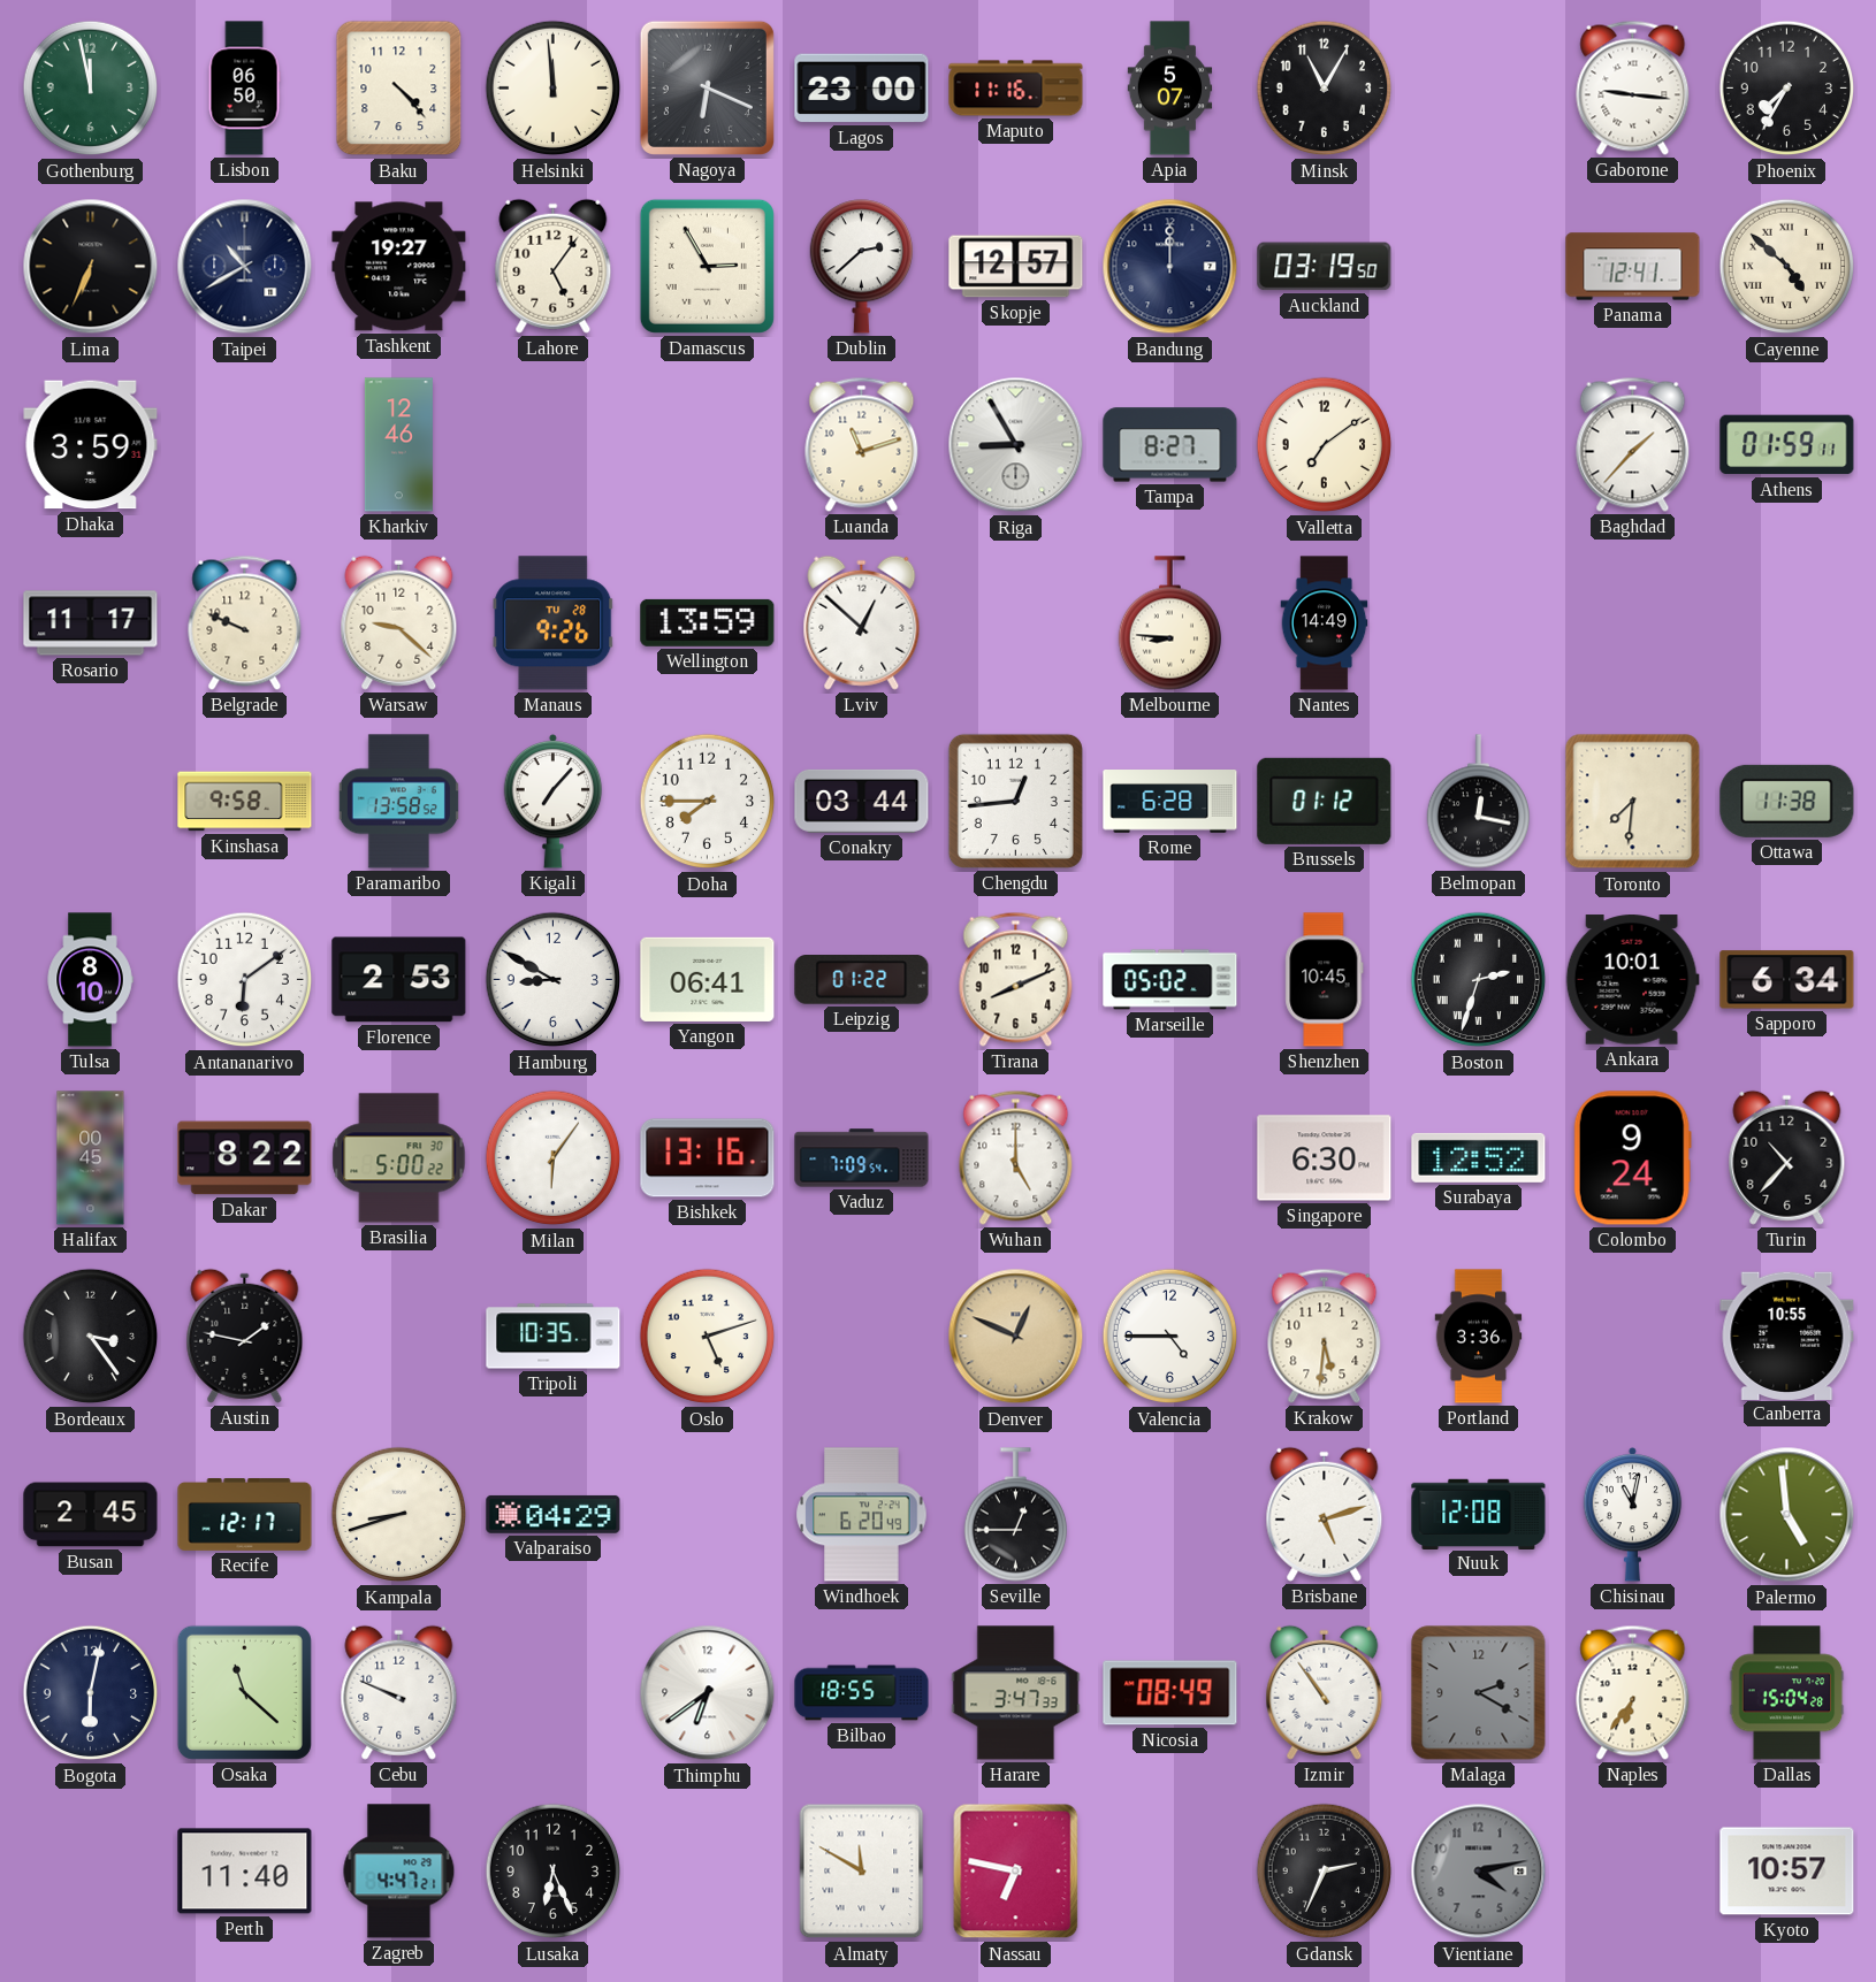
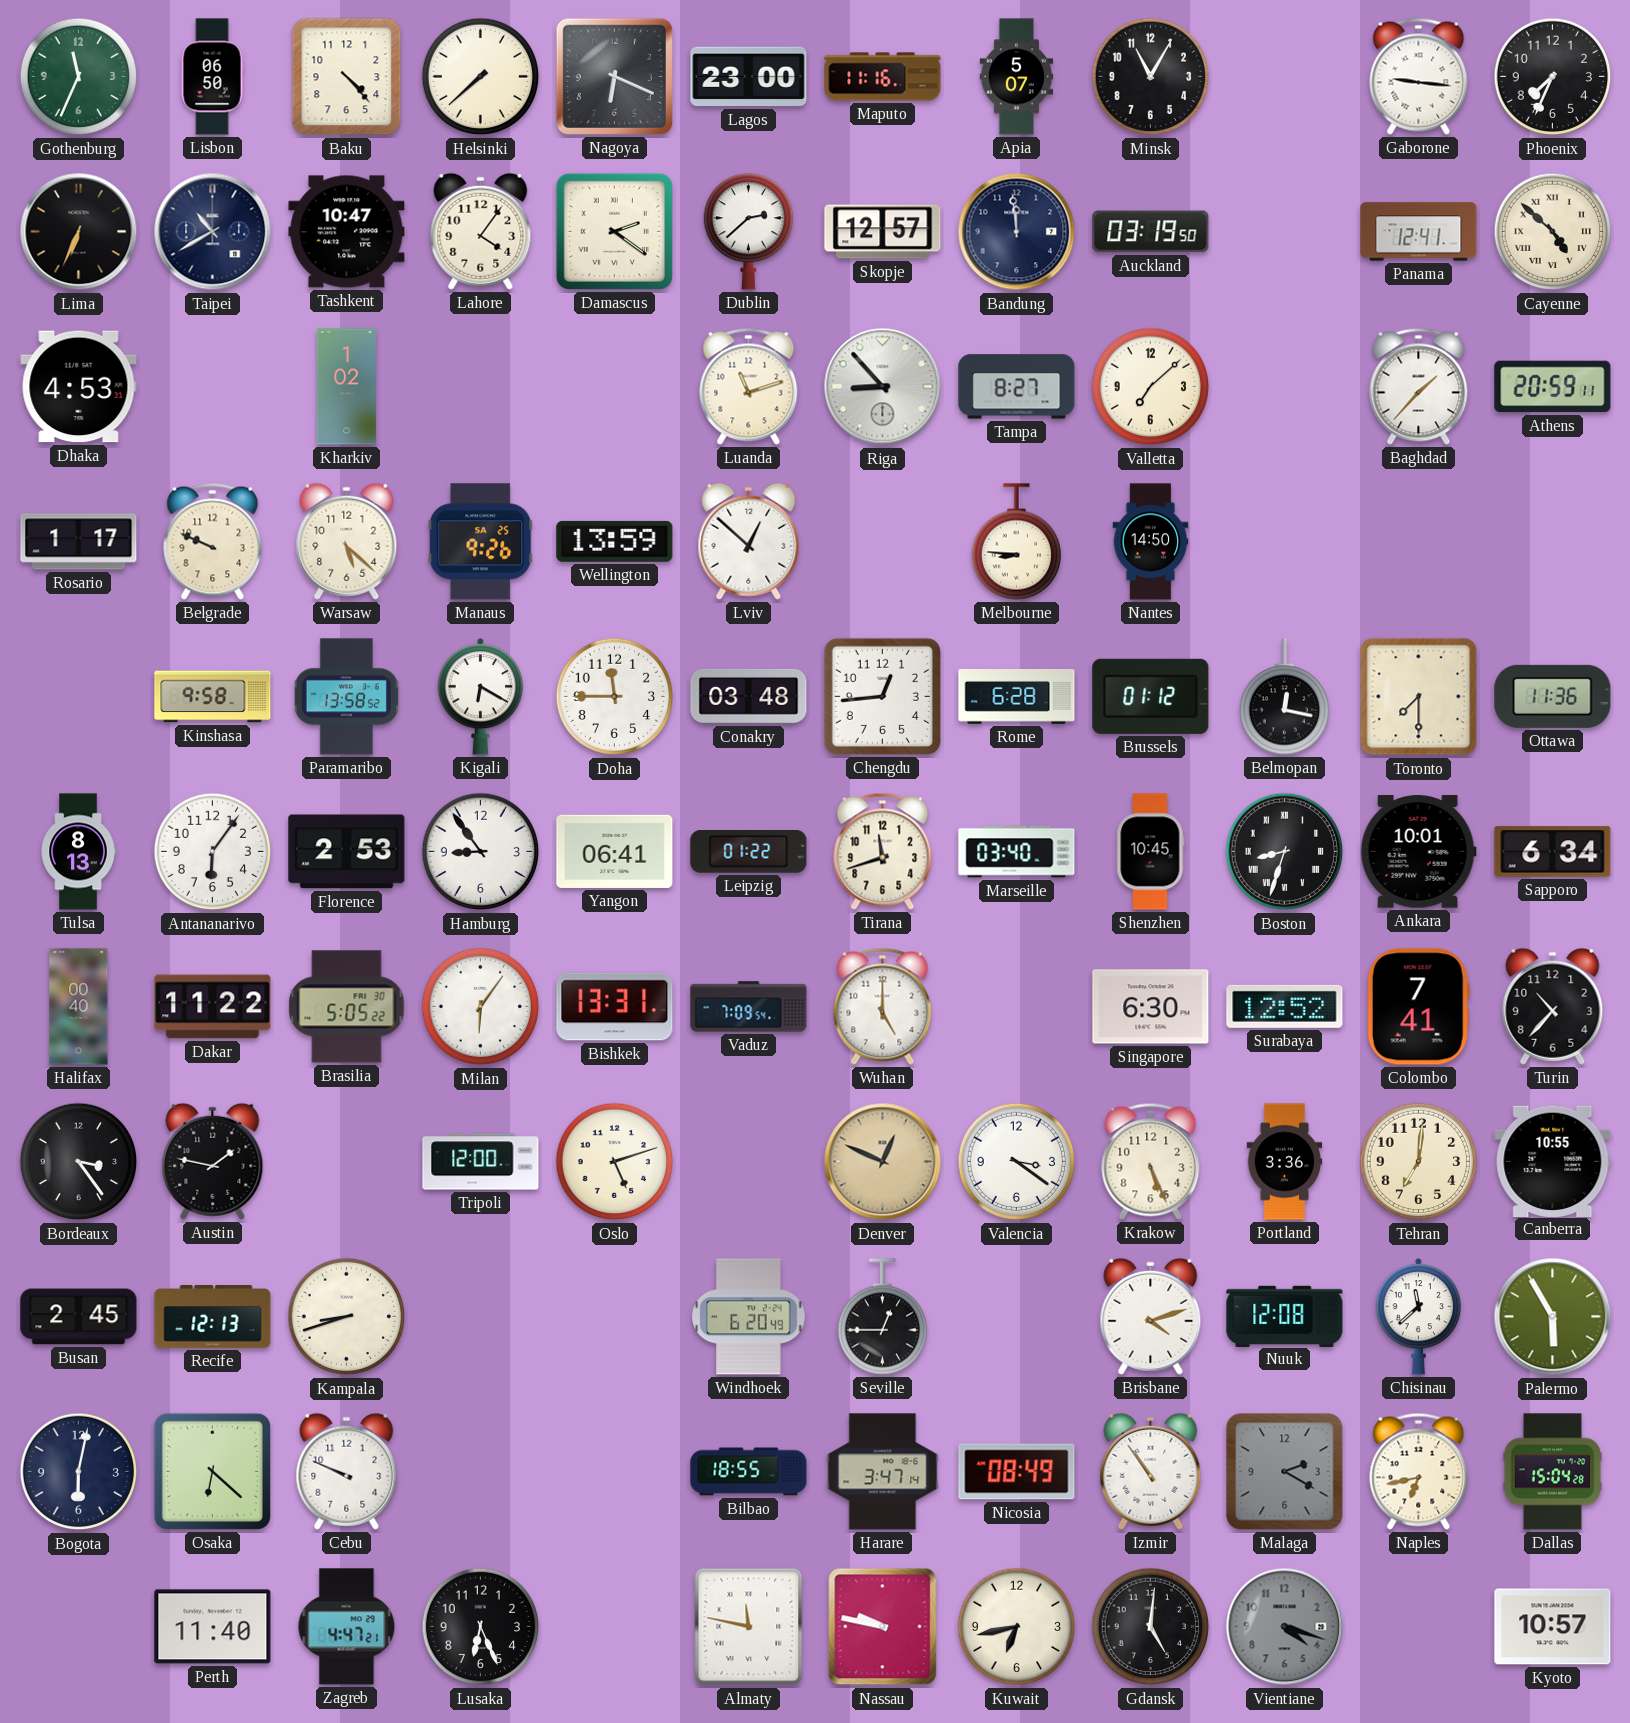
Gothenburg: 11:58 -> 11:34
Helsinki: 11:59 -> 7:38
Phoenix: 7:35 -> 7:34
Tashkent: 19:27 -> 10:47
Lahore: 5:06 -> 4:06
Damascus: 2:55 -> 2:21
Bandung: 12:00 -> 11:59
Dhaka: 3:59 -> 4:53
Kharkiv: 12:46 -> 1:02
Riga: 8:55 -> 8:53
Valletta: 7:09 -> 7:08
Athens: 01:59 -> 20:59
Rosario: 11:17 -> 1:17
Warsaw: 9:22 -> 5:22
Manaus date: TU 28 -> SA 25
Nantes: 14:49 -> 14:50
Kigali: 7:07 -> 6:20
Doha: 7:45 -> 11:45
Conakry: 03:44 -> 03:48
Toronto: 7:31 -> 7:30
Ottawa: 11:38 -> 11:36
Tulsa: 8:10 -> 8:13
Antananarivo: 6:09 -> 6:06
Hamburg: 8:50 -> 8:54
Tirana: 8:11 -> 11:42
Marseille: 05:02 -> 03:40
Boston: 2:33 -> 8:33
Halifax: 00:45 -> 00:40
Dakar: 8:22 -> 11:22
Brasilia: 5:00 -> 5:05
Bishkek: 13:16 -> 13:31
Colombo: 9:24 -> 7:41
Tripoli: 10:35 -> 12:00
Valencia: 4:45 -> 3:21
Krakow: 5:31 -> 5:26
Tehran: none -> 7:01
Recife: 12:17 -> 12:13
Valparaiso: 04:29 -> none
Brisbane: 5:12 -> 4:12
Chisinau: 11:02 -> 11:38
Palermo: 4:59 -> 5:55
Osaka: 11:22 -> 6:22
Thimphu: 6:39 -> none
Harare: 3:47:33 -> 3:47:14
Naples: 6:36 -> 6:43
Almaty: 11:50 -> 11:47
Nassau: 6:47 -> 9:47
Kuwait: none -> 6:43
Gdansk: 2:34 -> 5:01
Vientiane: 4:13 -> 4:18
